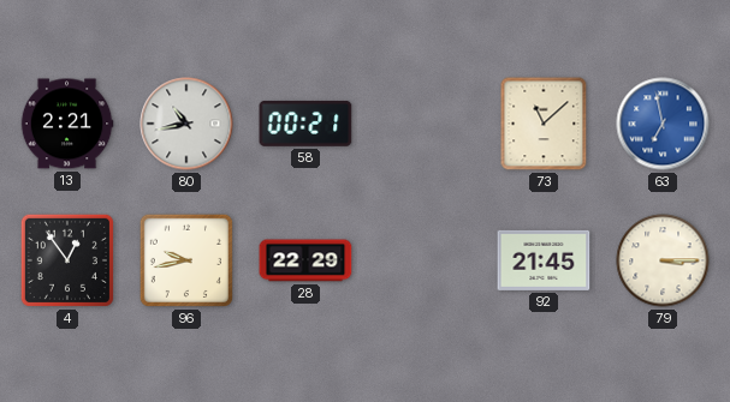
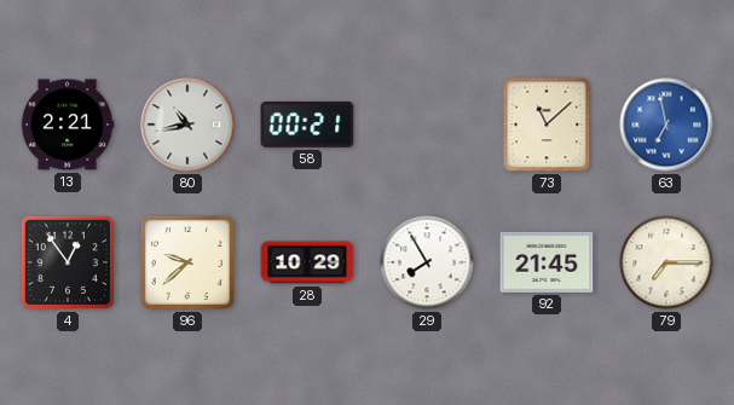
96: 9:43 -> 9:38
28: 22:29 -> 10:29
29: none -> 7:55
79: 3:15 -> 7:15
